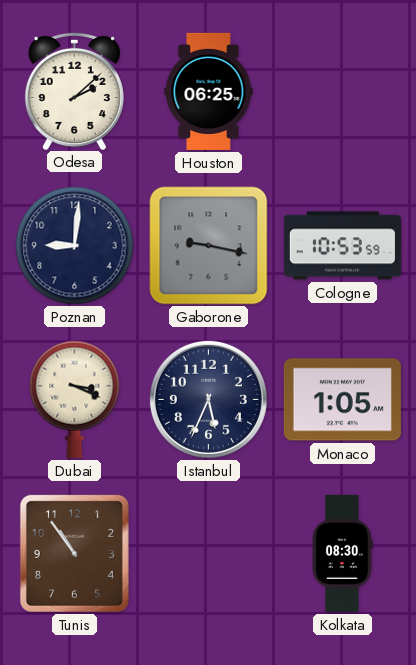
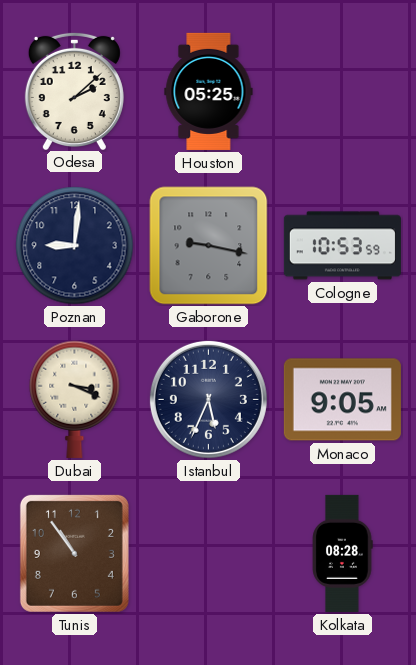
Houston: 06:25 -> 05:25
Monaco: 1:05 -> 9:05
Kolkata: 08:30 -> 08:28
